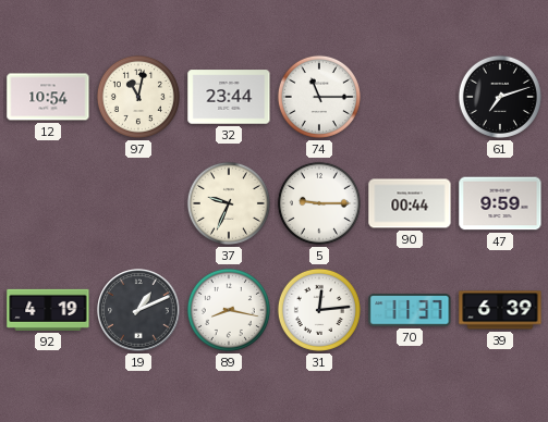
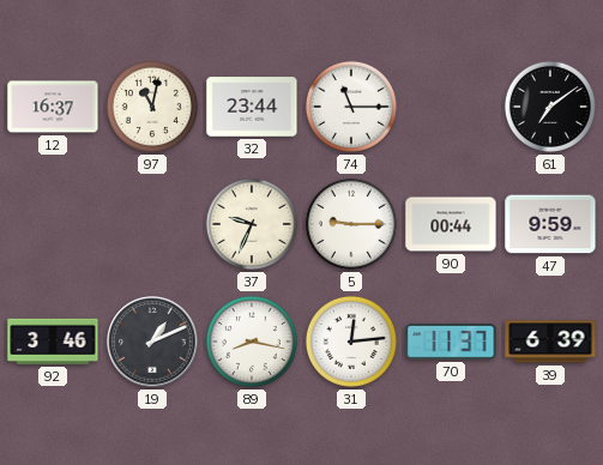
12: 10:54 -> 16:37
61: 7:12 -> 7:09
92: 4:19 -> 3:46
